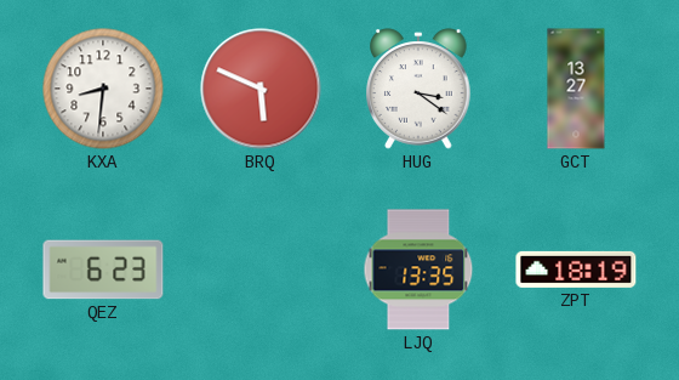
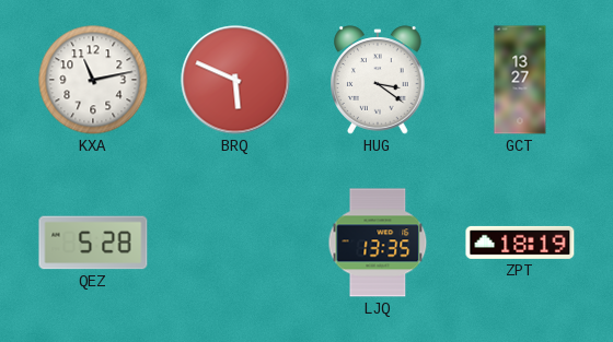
KXA: 8:31 -> 11:13
QEZ: 6:23 -> 5:28
